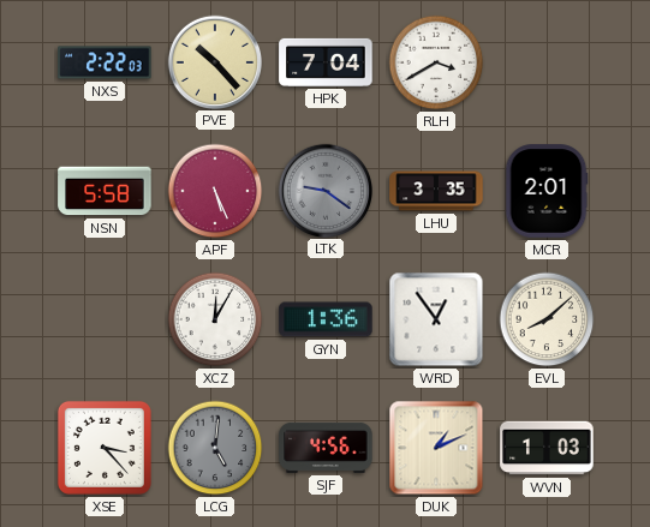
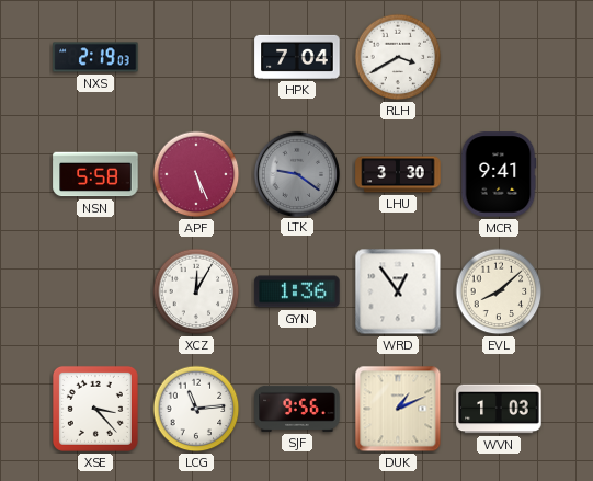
NXS: 2:22 -> 2:19
PVE: 10:23 -> none
LHU: 3:35 -> 3:30
MCR: 2:01 -> 9:41
LCG: 5:01 -> 11:14
LCG dial: grey -> white
SJF: 4:56 -> 9:56
